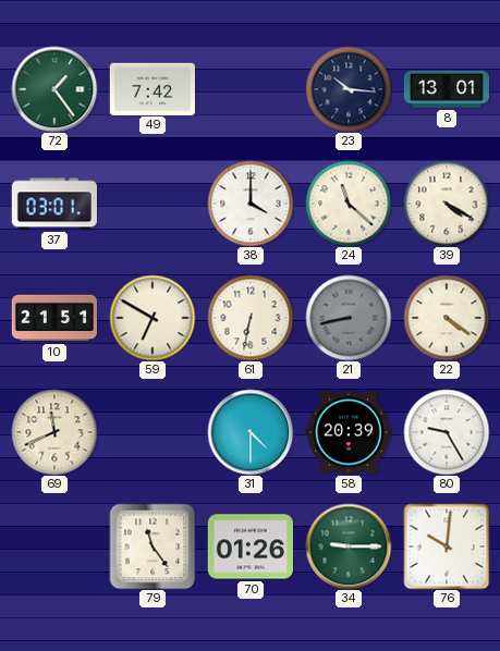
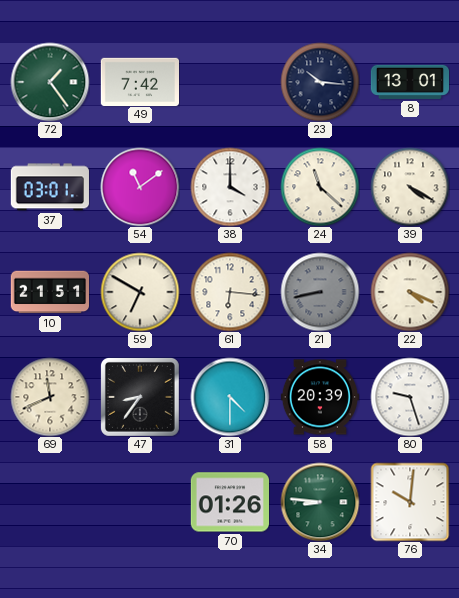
54: none -> 11:09
61: 6:32 -> 6:16
22: 4:21 -> 4:19
47: none -> 8:36
80: 9:25 -> 9:27
79: 11:24 -> none
34: 9:15 -> 8:46
